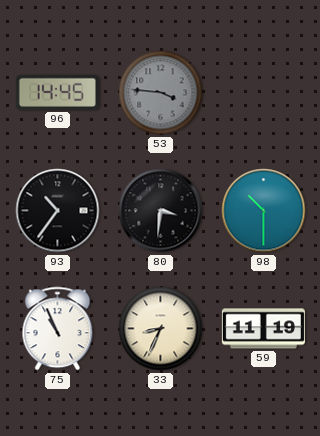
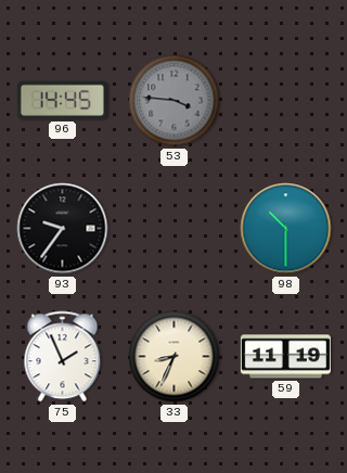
93: 10:36 -> 9:36
80: 3:31 -> none
75: 10:56 -> 1:56
